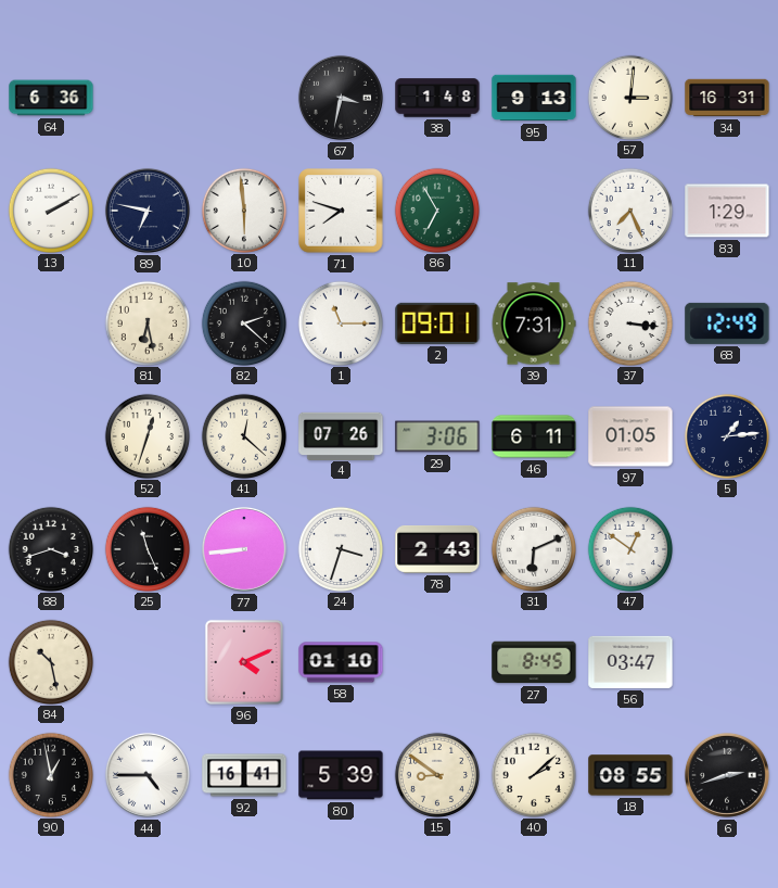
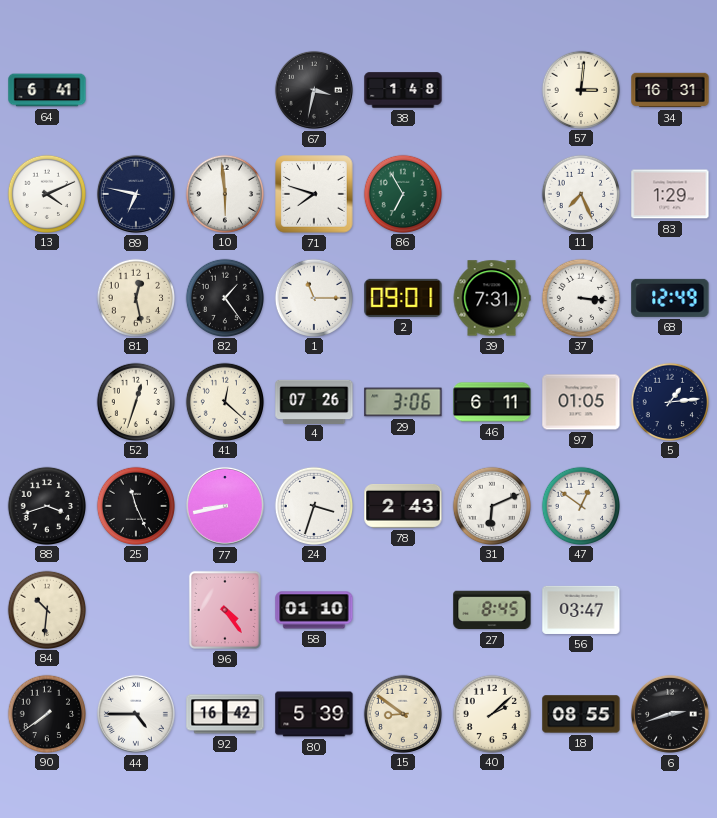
64: 6:36 -> 6:41
95: 9:13 -> none
13: 2:10 -> 4:11
81: 6:28 -> 12:28
82: 2:22 -> 1:24
77: 8:44 -> 8:43
84: 10:28 -> 10:31
96: 4:11 -> 4:24
90: 12:58 -> 7:39
92: 16:41 -> 16:42
